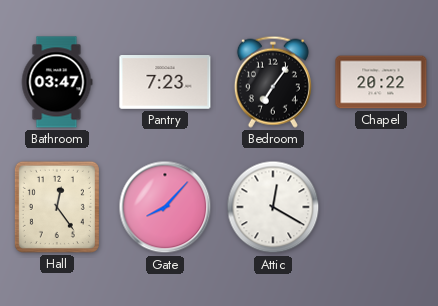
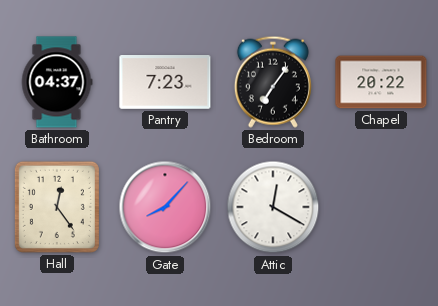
Bathroom: 03:47 -> 04:37
